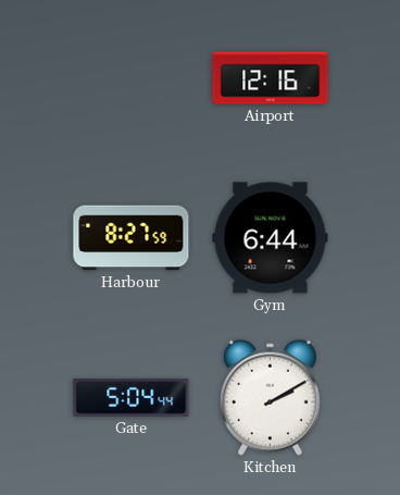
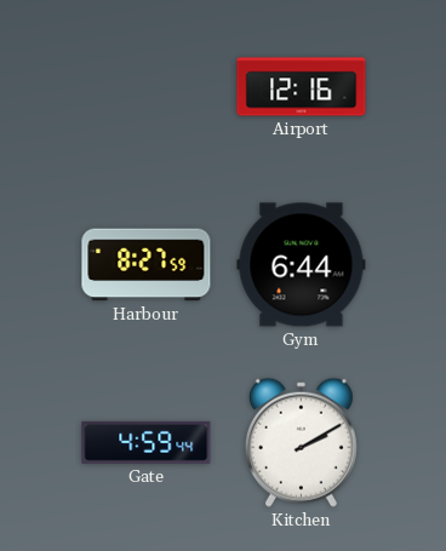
Gate: 5:04 -> 4:59
